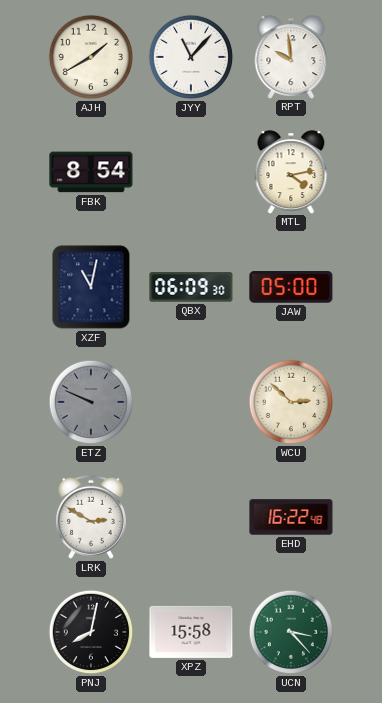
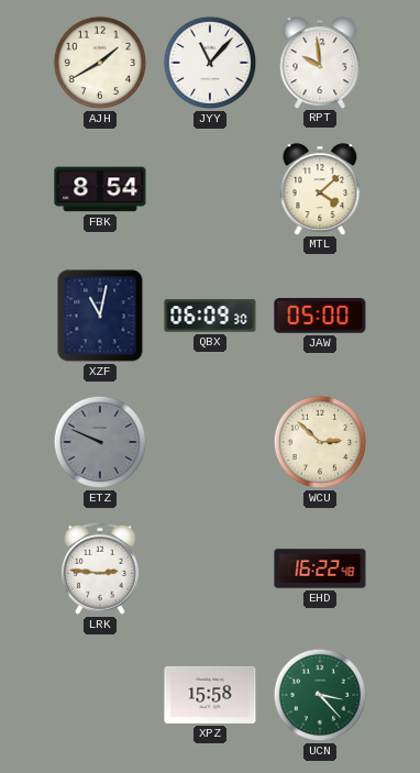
MTL: 4:13 -> 4:08
LRK: 2:50 -> 2:46
PNJ: 8:02 -> none
